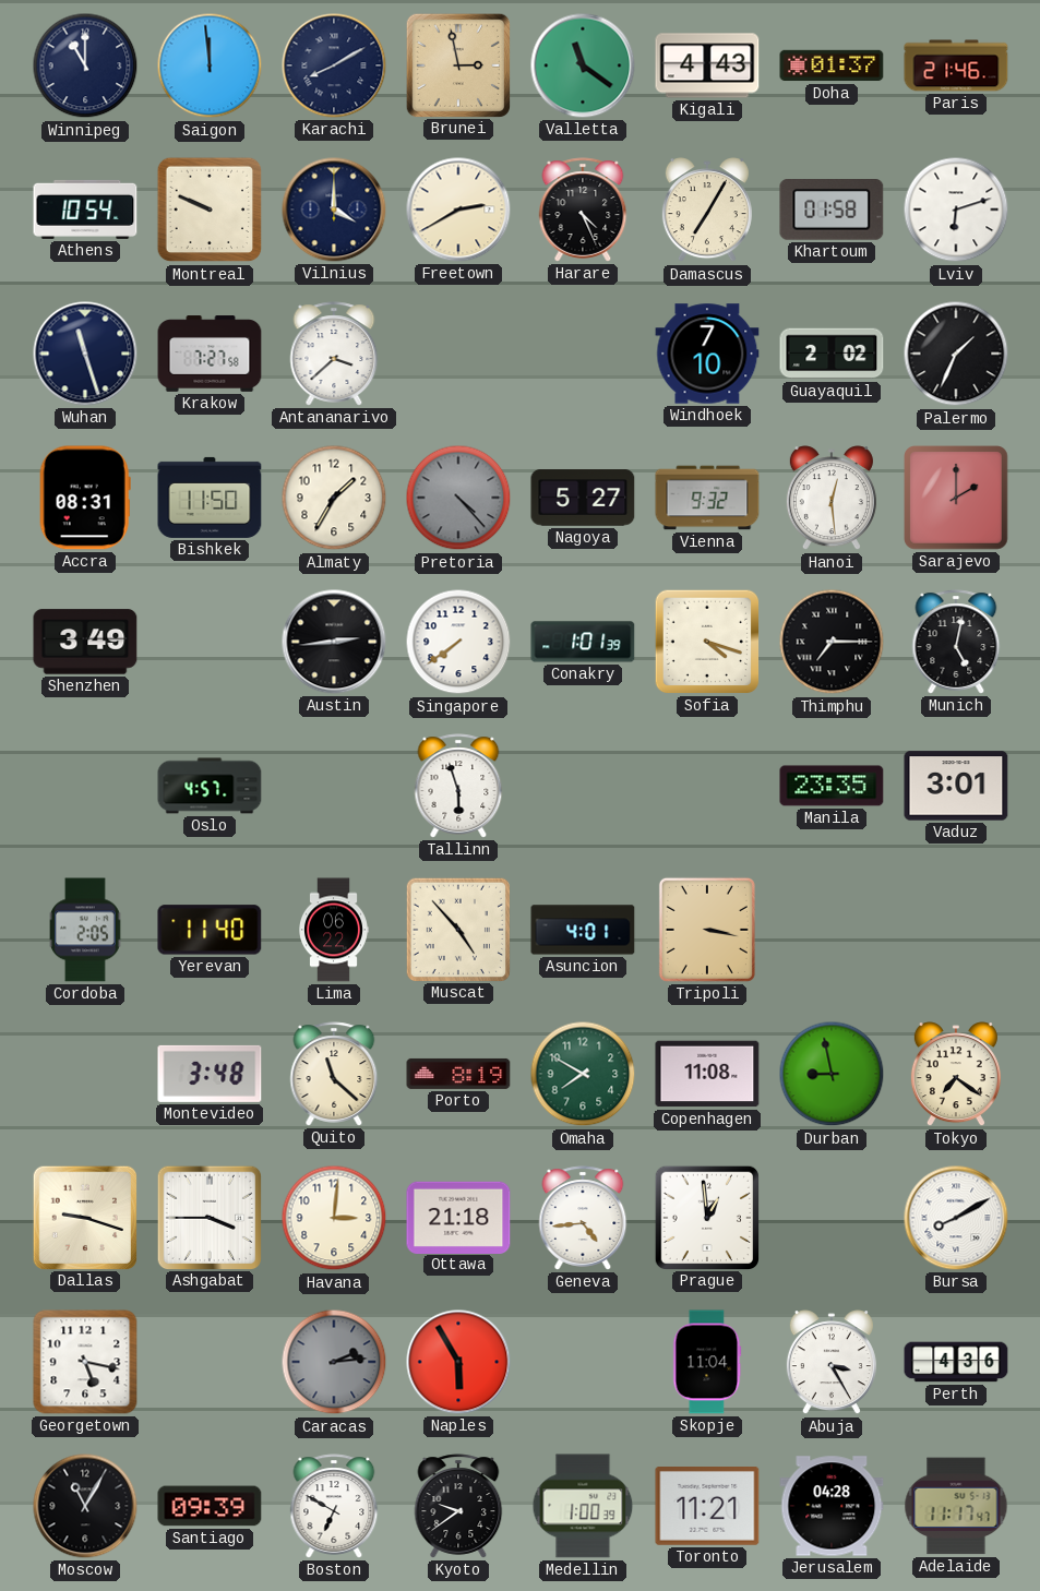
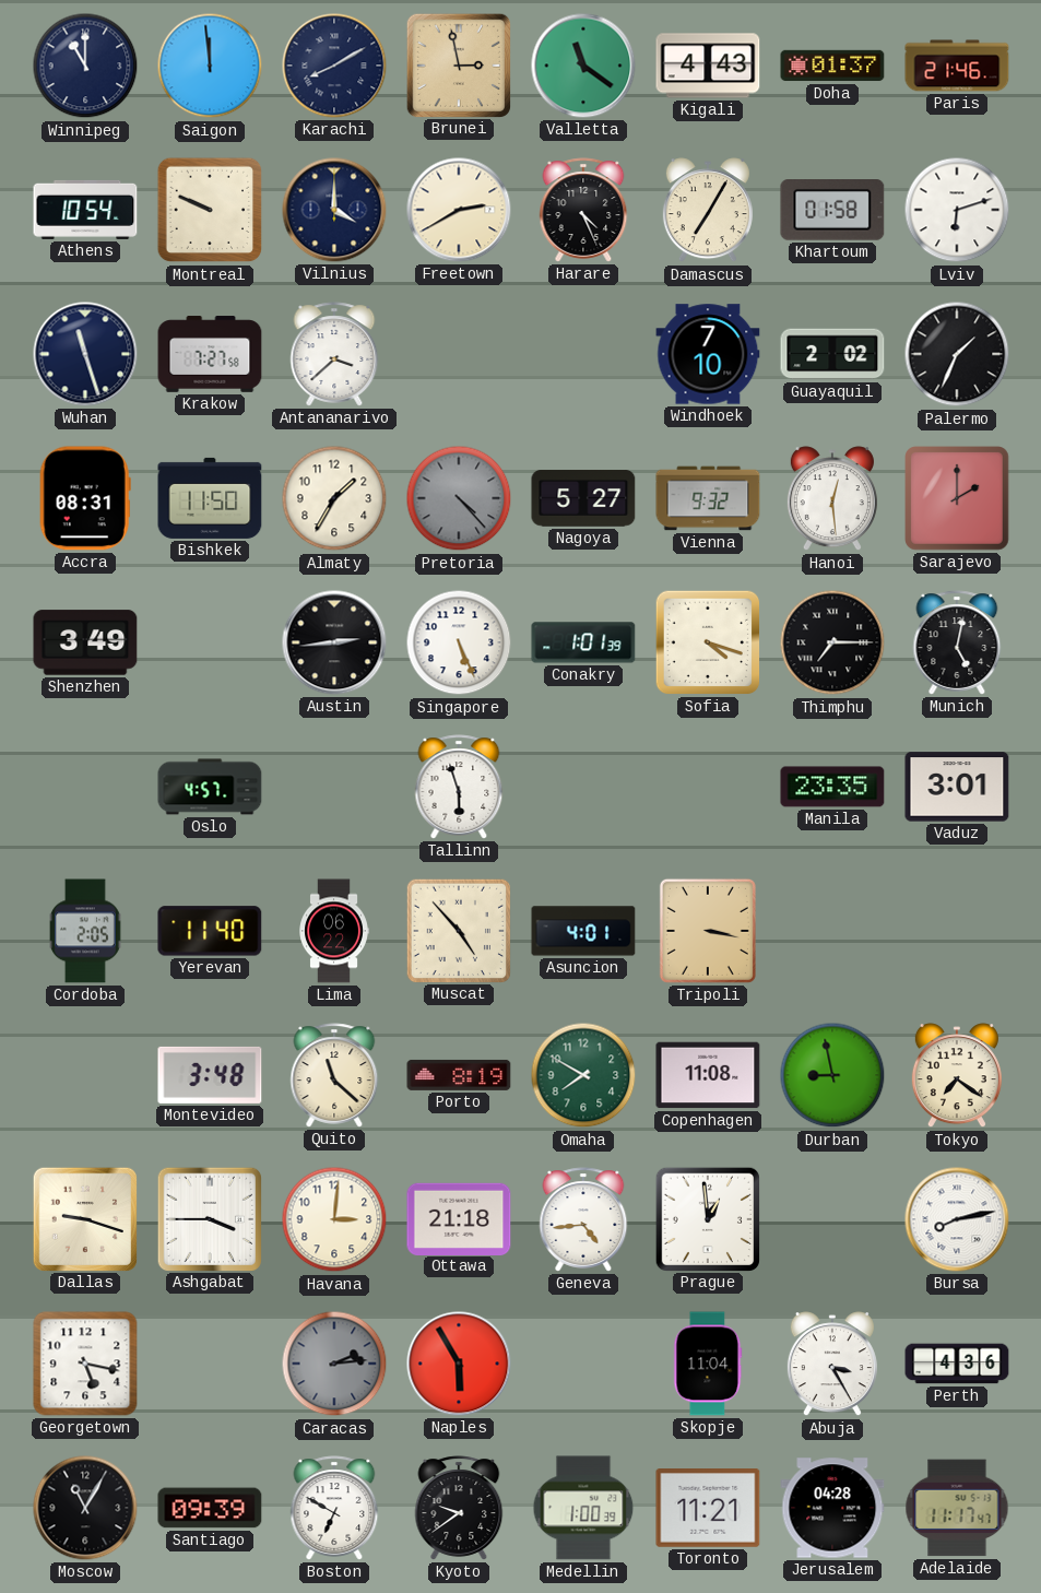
Singapore: 7:39 -> 5:26
Bursa: 8:10 -> 8:13
